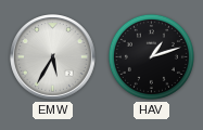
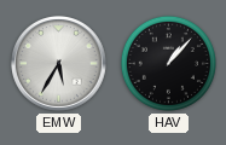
HAV: 1:12 -> 1:07
